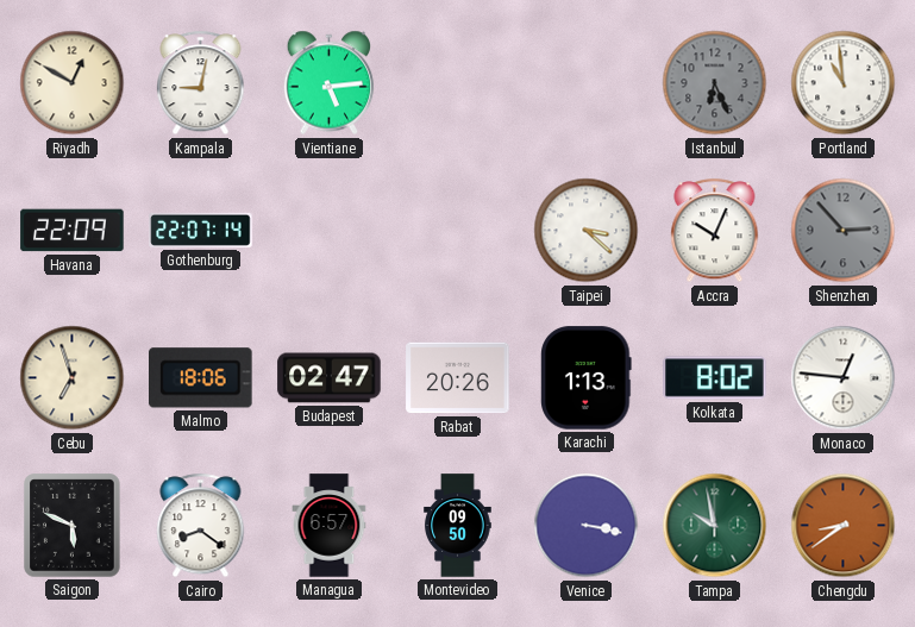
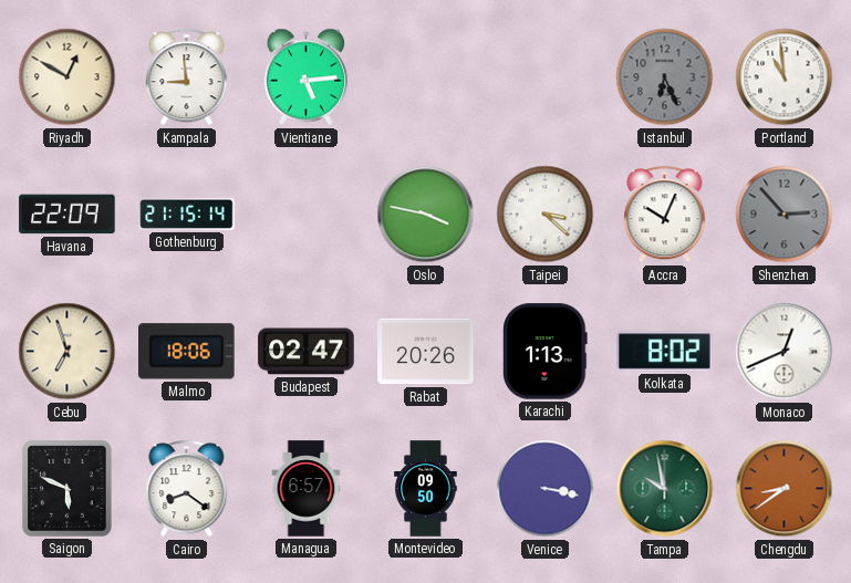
Kampala: 9:02 -> 8:59
Gothenburg: 22:07 -> 21:15
Oslo: none -> 3:47
Monaco: 12:46 -> 12:41
